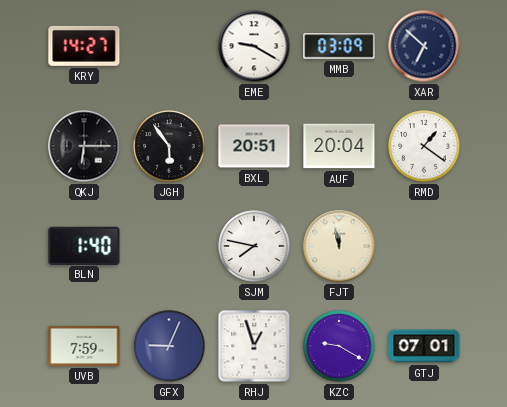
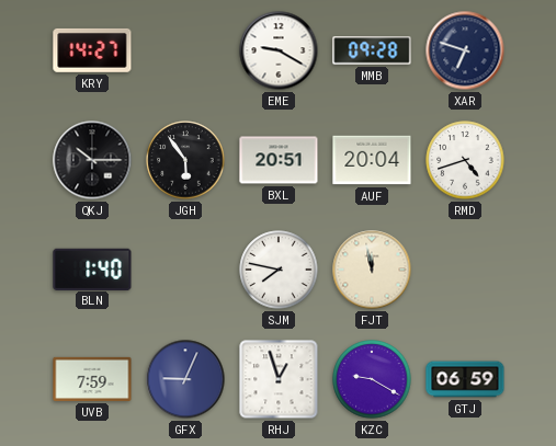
MMB: 03:09 -> 09:28
XAR: 6:52 -> 6:48
QKJ: 6:15 -> 10:15
RMD: 1:21 -> 4:42
GTJ: 07:01 -> 06:59
